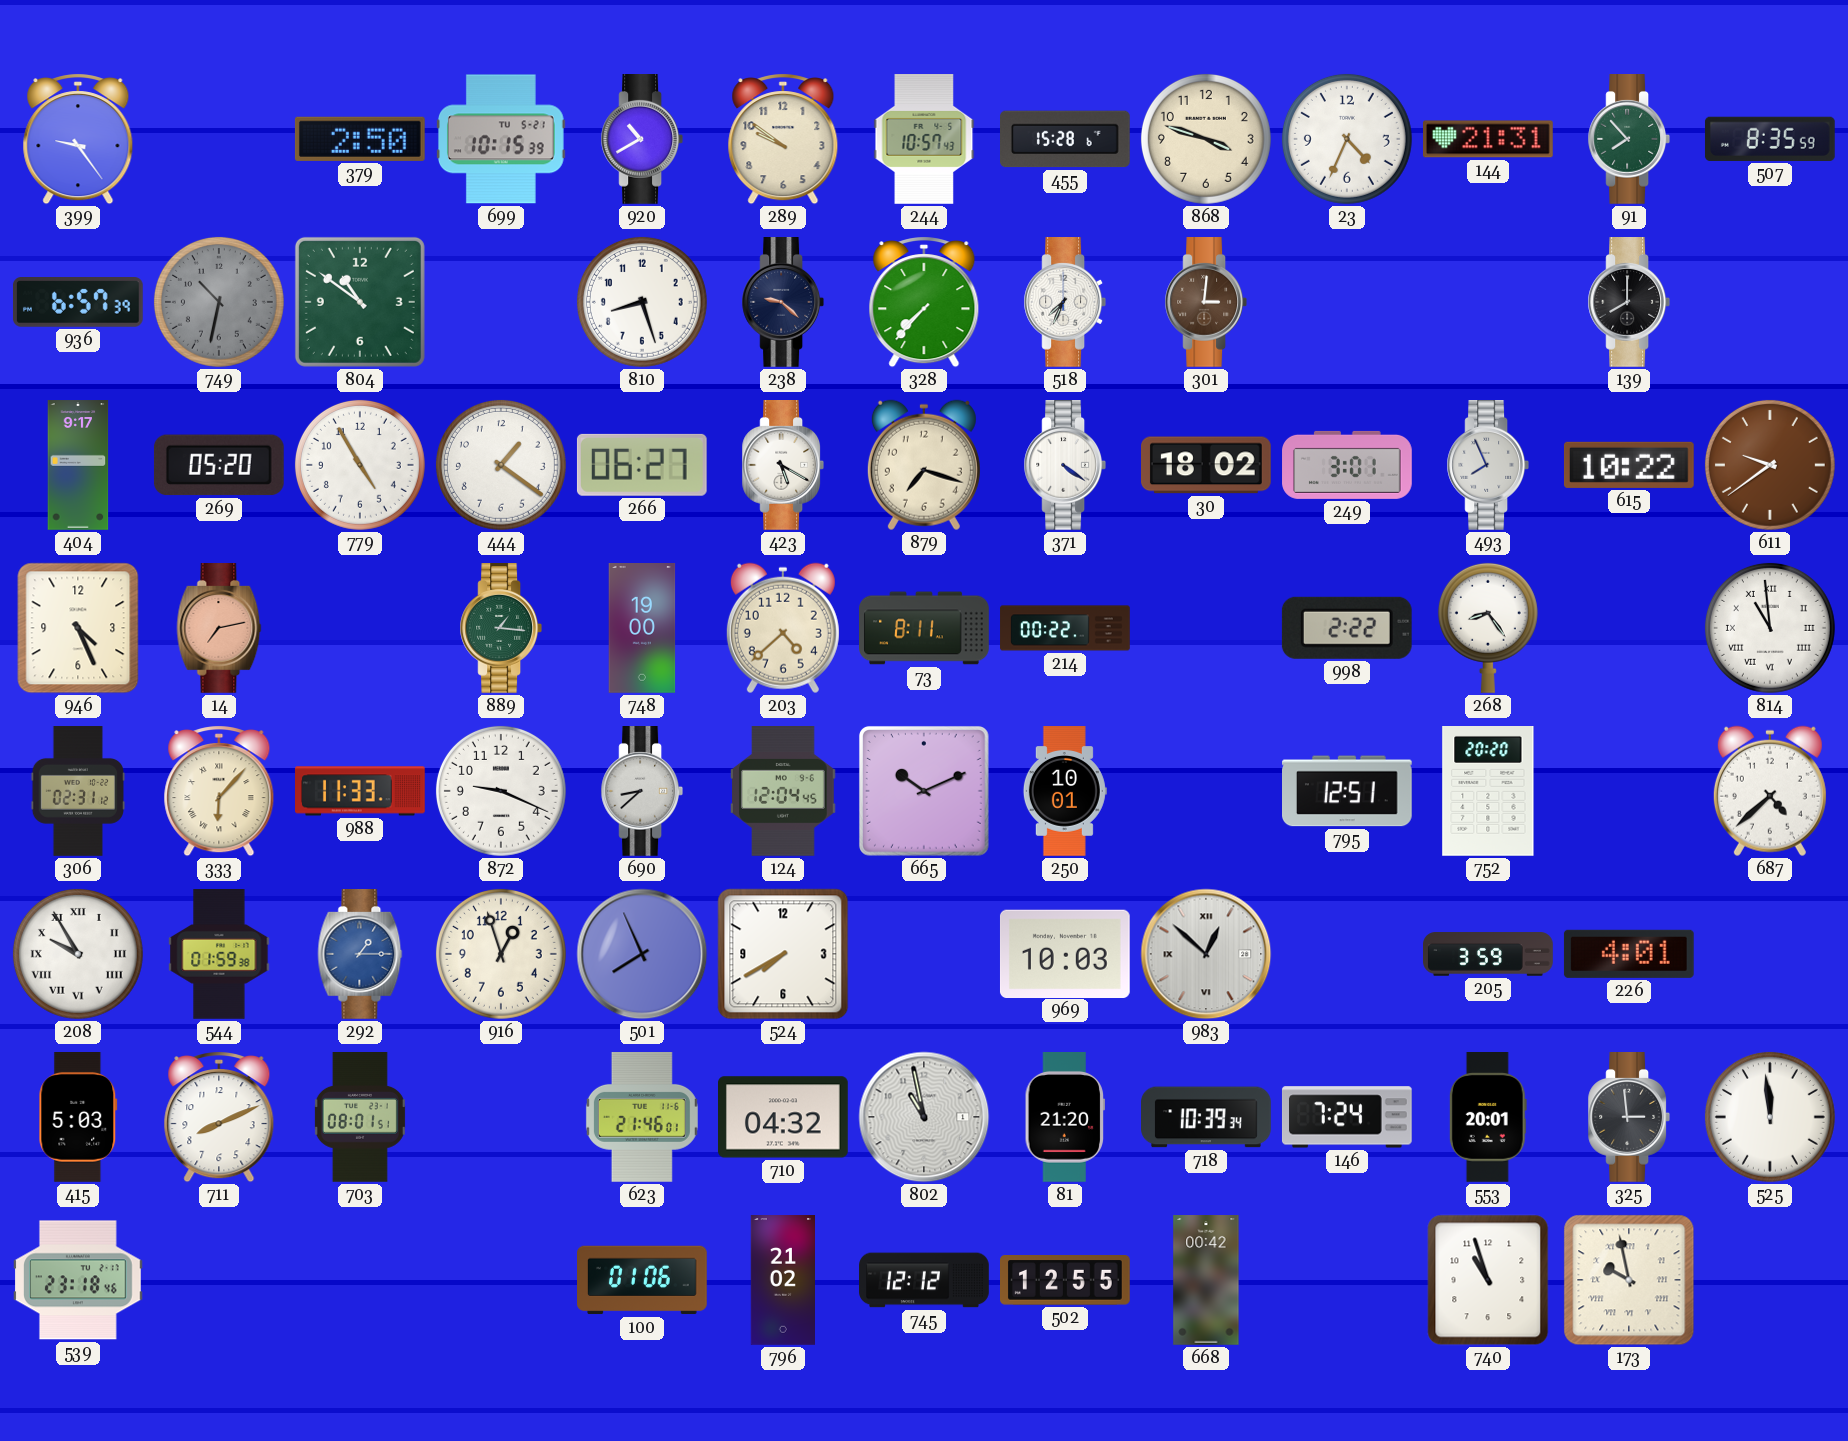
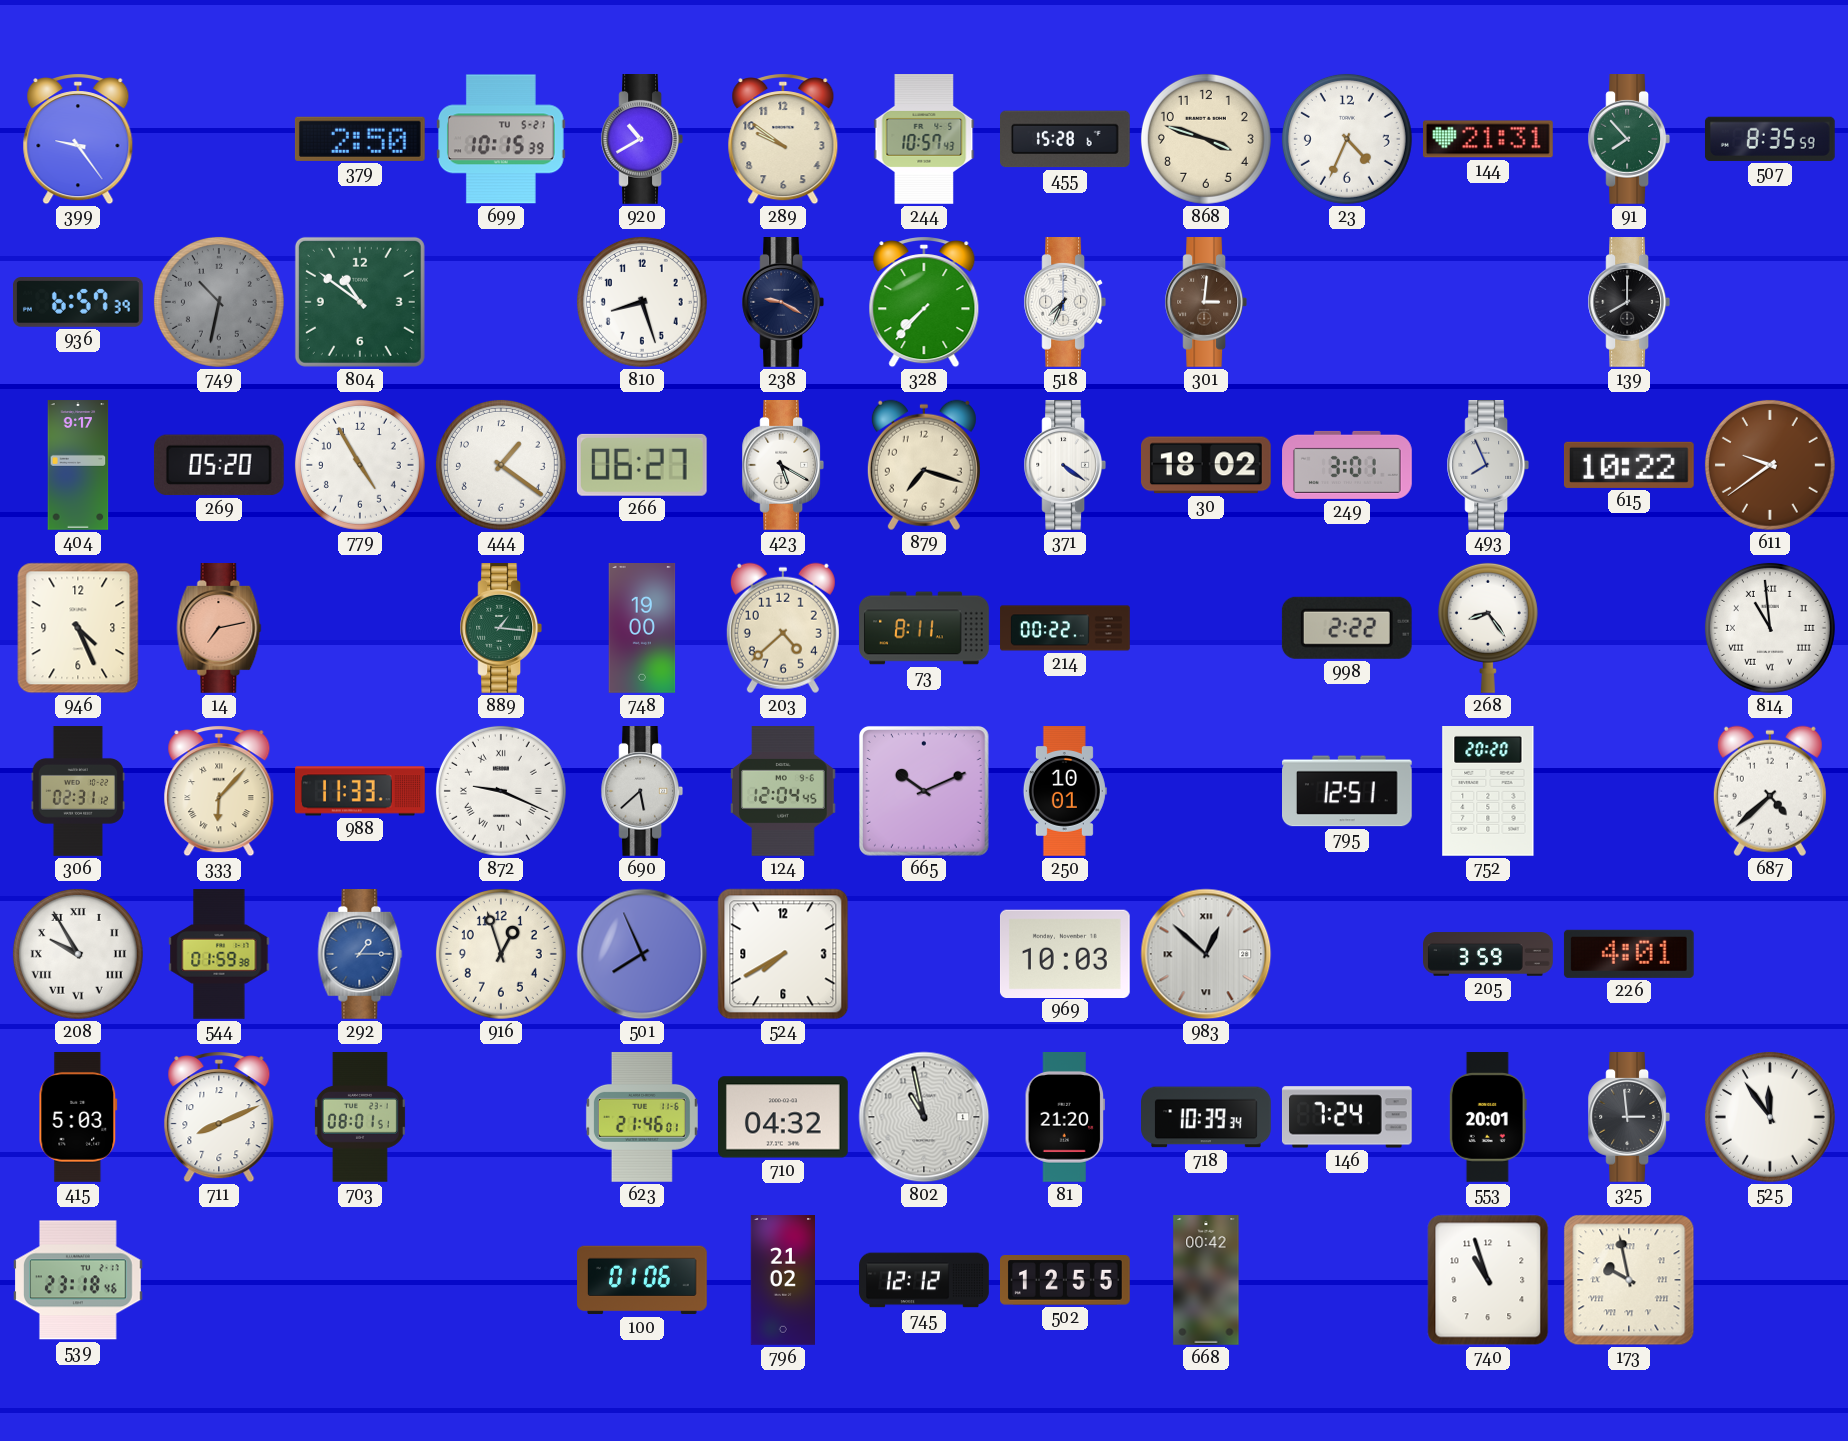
238: 9:22 -> 9:20
872 numerals: Arabic -> Roman
690: 8:38 -> 5:38
525: 11:59 -> 11:54
